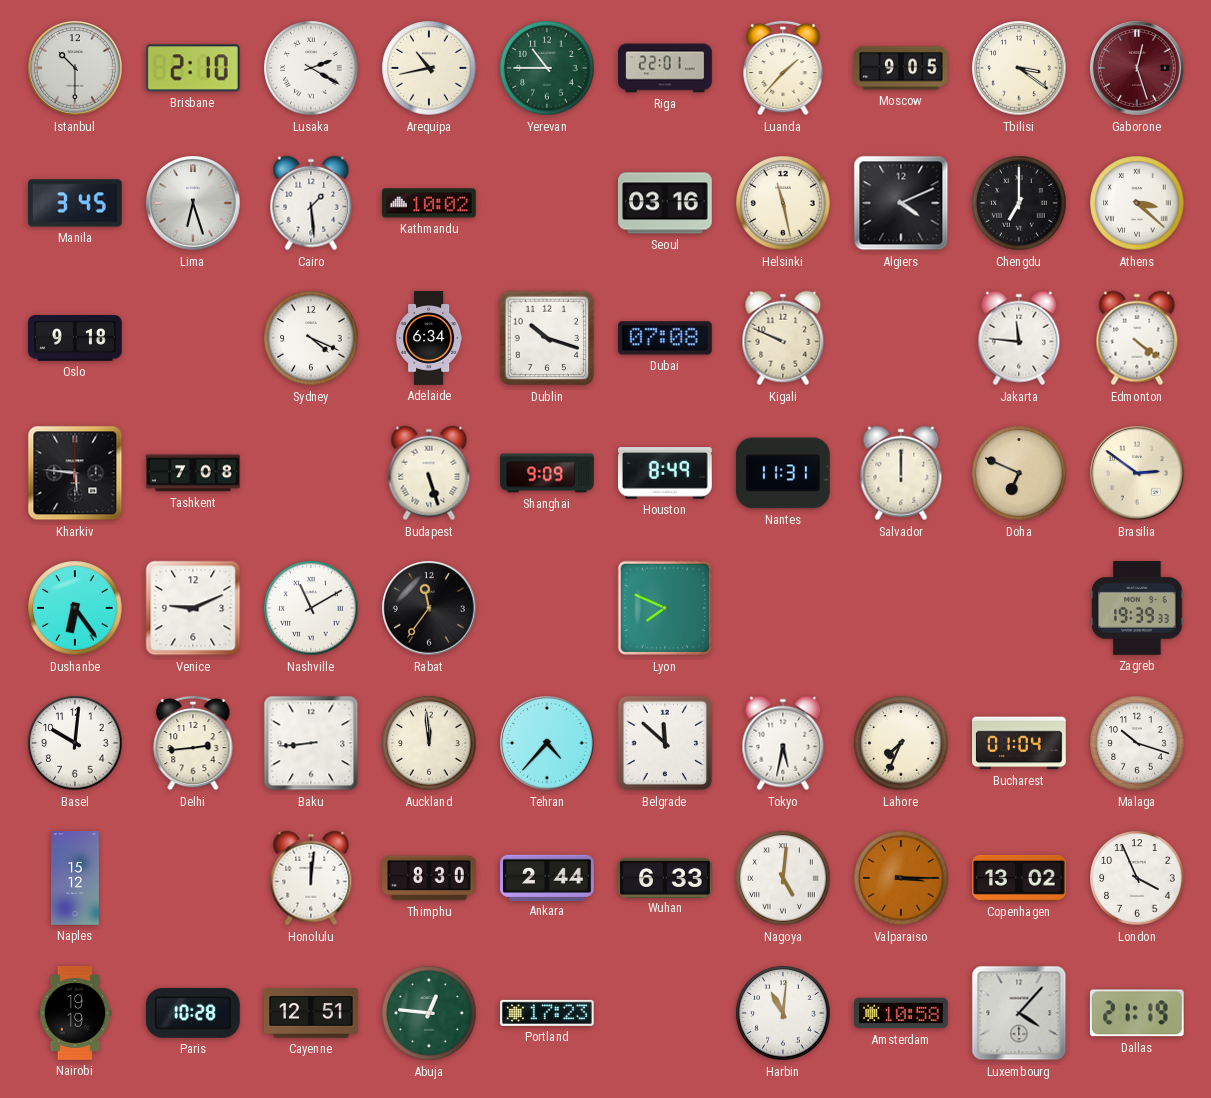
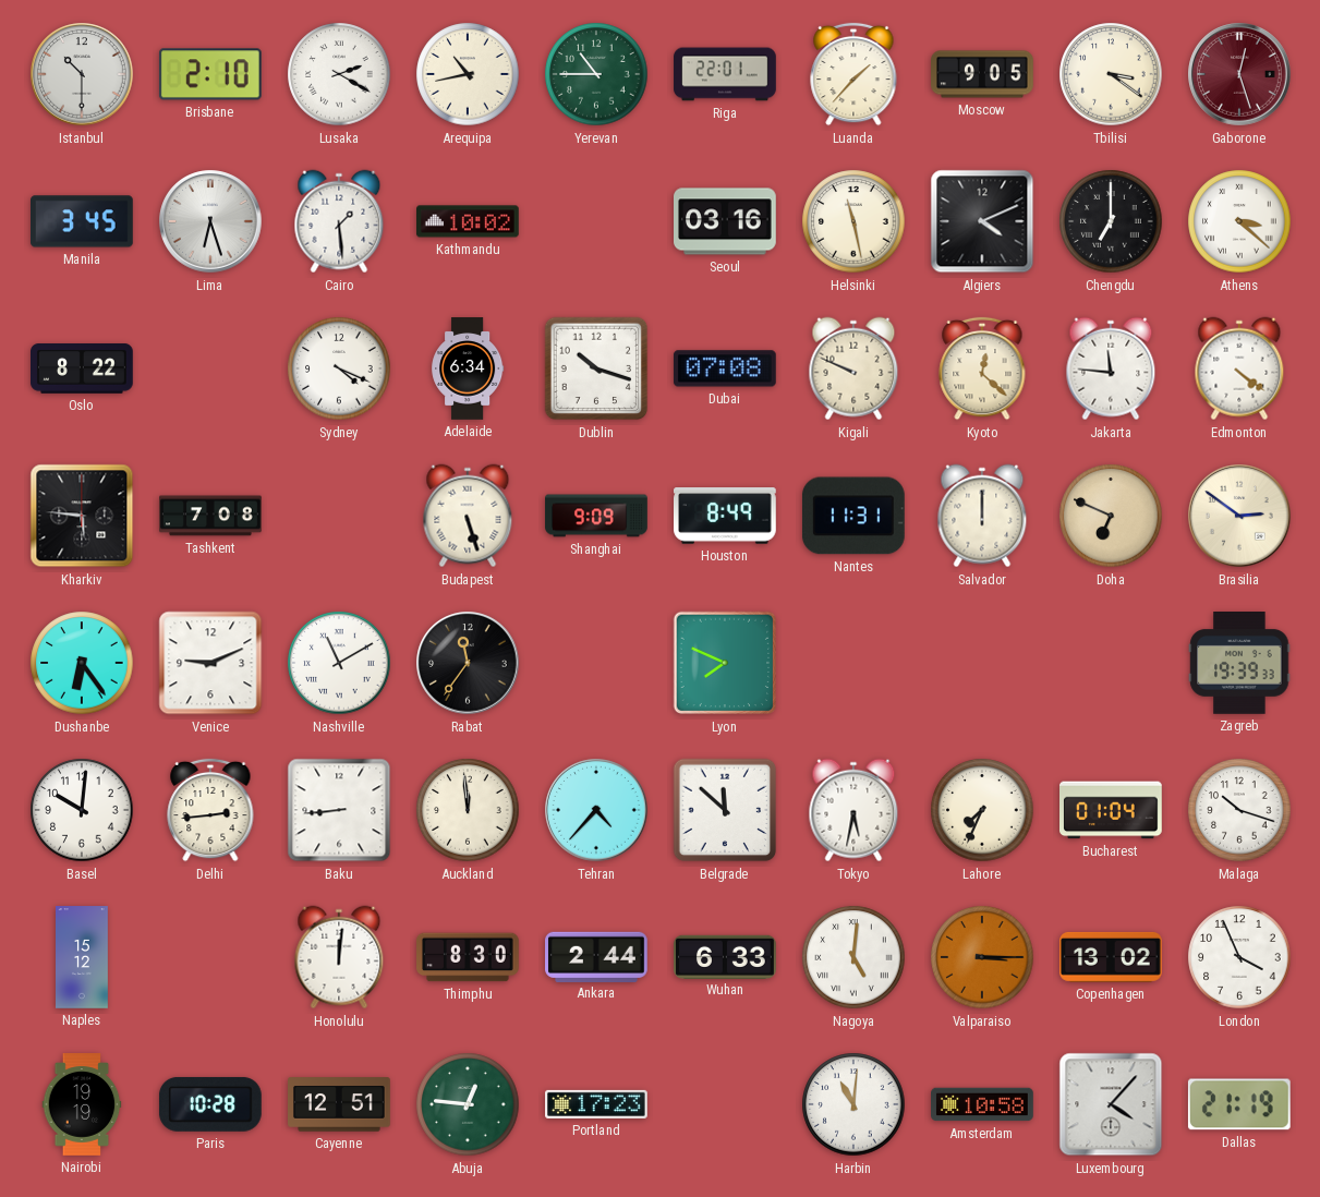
Oslo: 9:18 -> 8:22
Kyoto: none -> 12:22
